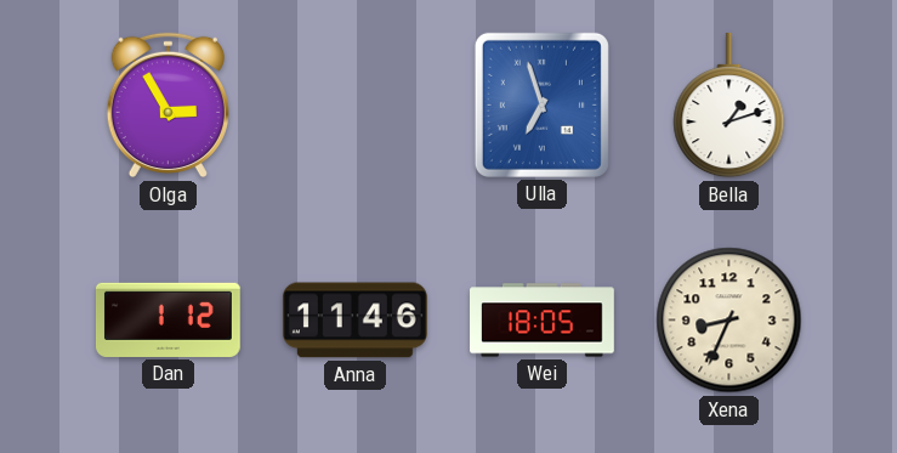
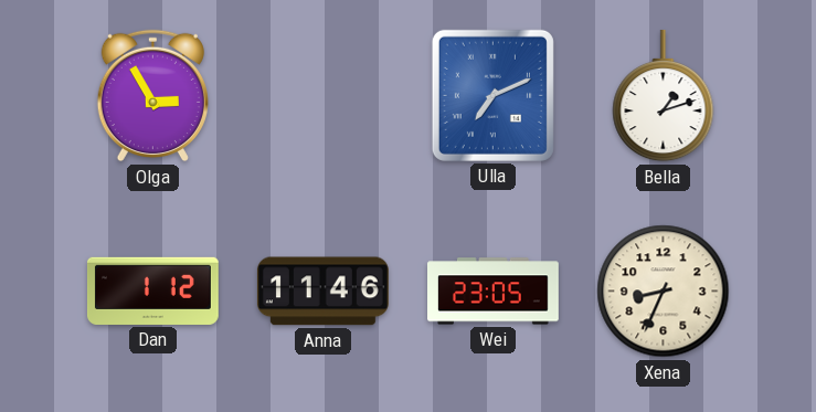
Ulla: 6:57 -> 7:11
Wei: 18:05 -> 23:05
